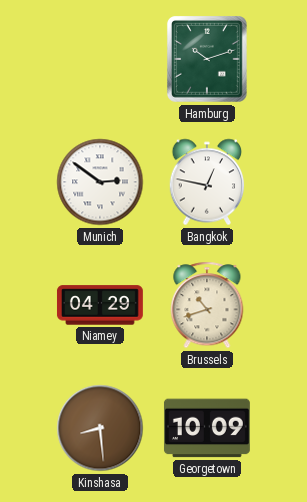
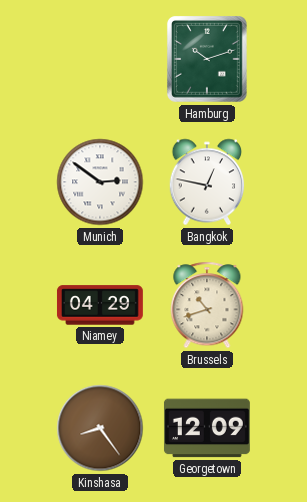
Kinshasa: 8:29 -> 8:24
Georgetown: 10:09 -> 12:09
